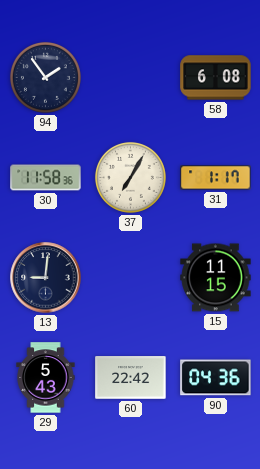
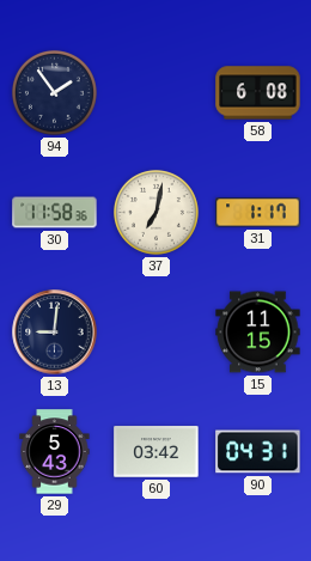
37: 7:05 -> 7:02
60: 22:42 -> 03:42
90: 04:36 -> 04:31
